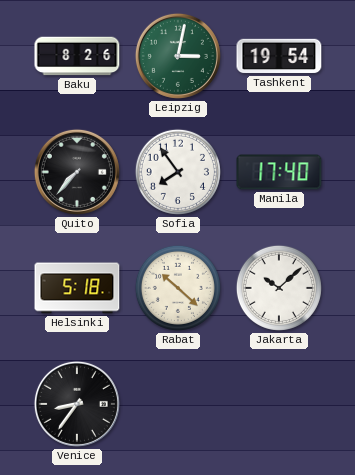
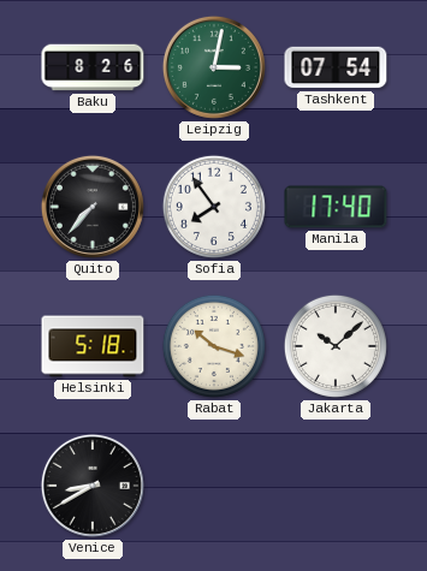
Tashkent: 19:54 -> 07:54
Rabat: 10:22 -> 10:18
Venice: 8:36 -> 8:40
